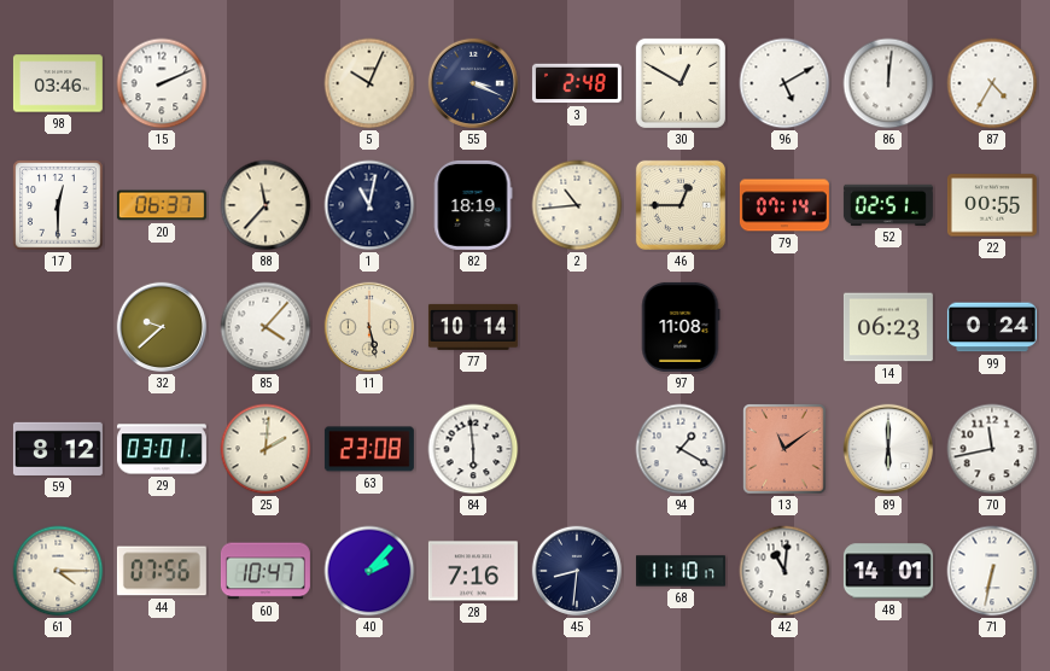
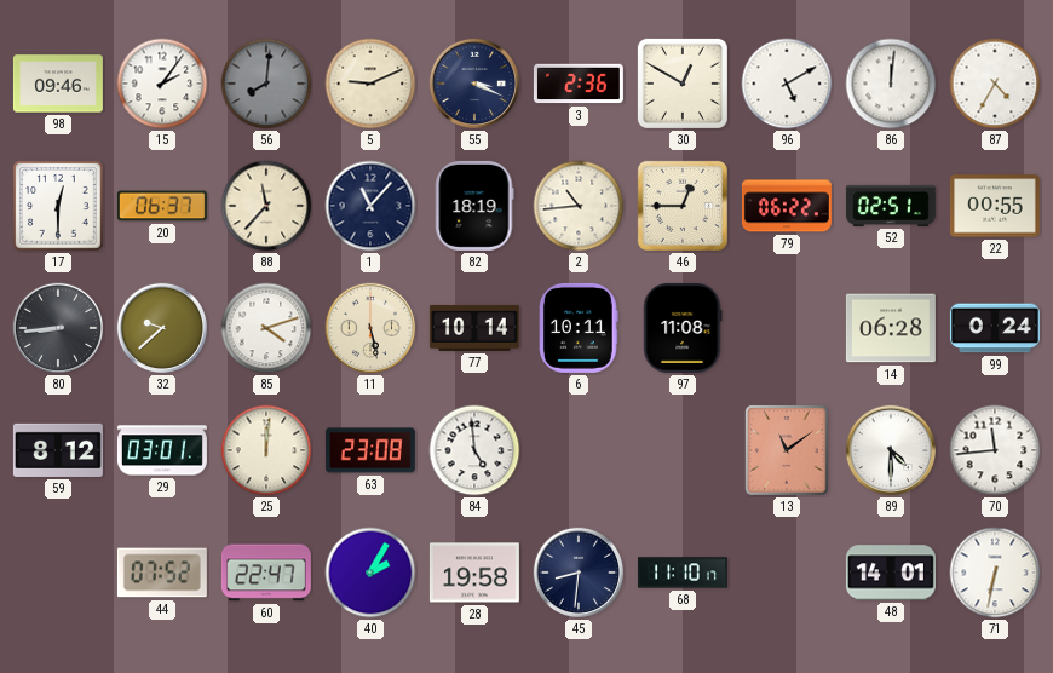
98: 03:46 -> 09:46
15: 2:11 -> 2:06
56: none -> 8:01
5: 10:04 -> 9:11
3: 2:48 -> 2:36
1: 11:02 -> 11:07
79: 07:14 -> 06:22
80: none -> 8:44
85: 4:07 -> 4:12
6: none -> 10:11
14: 06:23 -> 06:28
25: 2:01 -> 12:01
84: 5:59 -> 4:59
94: 1:20 -> none
89: 6:00 -> 4:30
70: 11:43 -> 11:44
61: 4:15 -> none
44: 07:56 -> 07:52
60: 10:47 -> 22:47
40: 2:07 -> 2:05
28: 7:16 -> 19:58
42: 11:01 -> none
